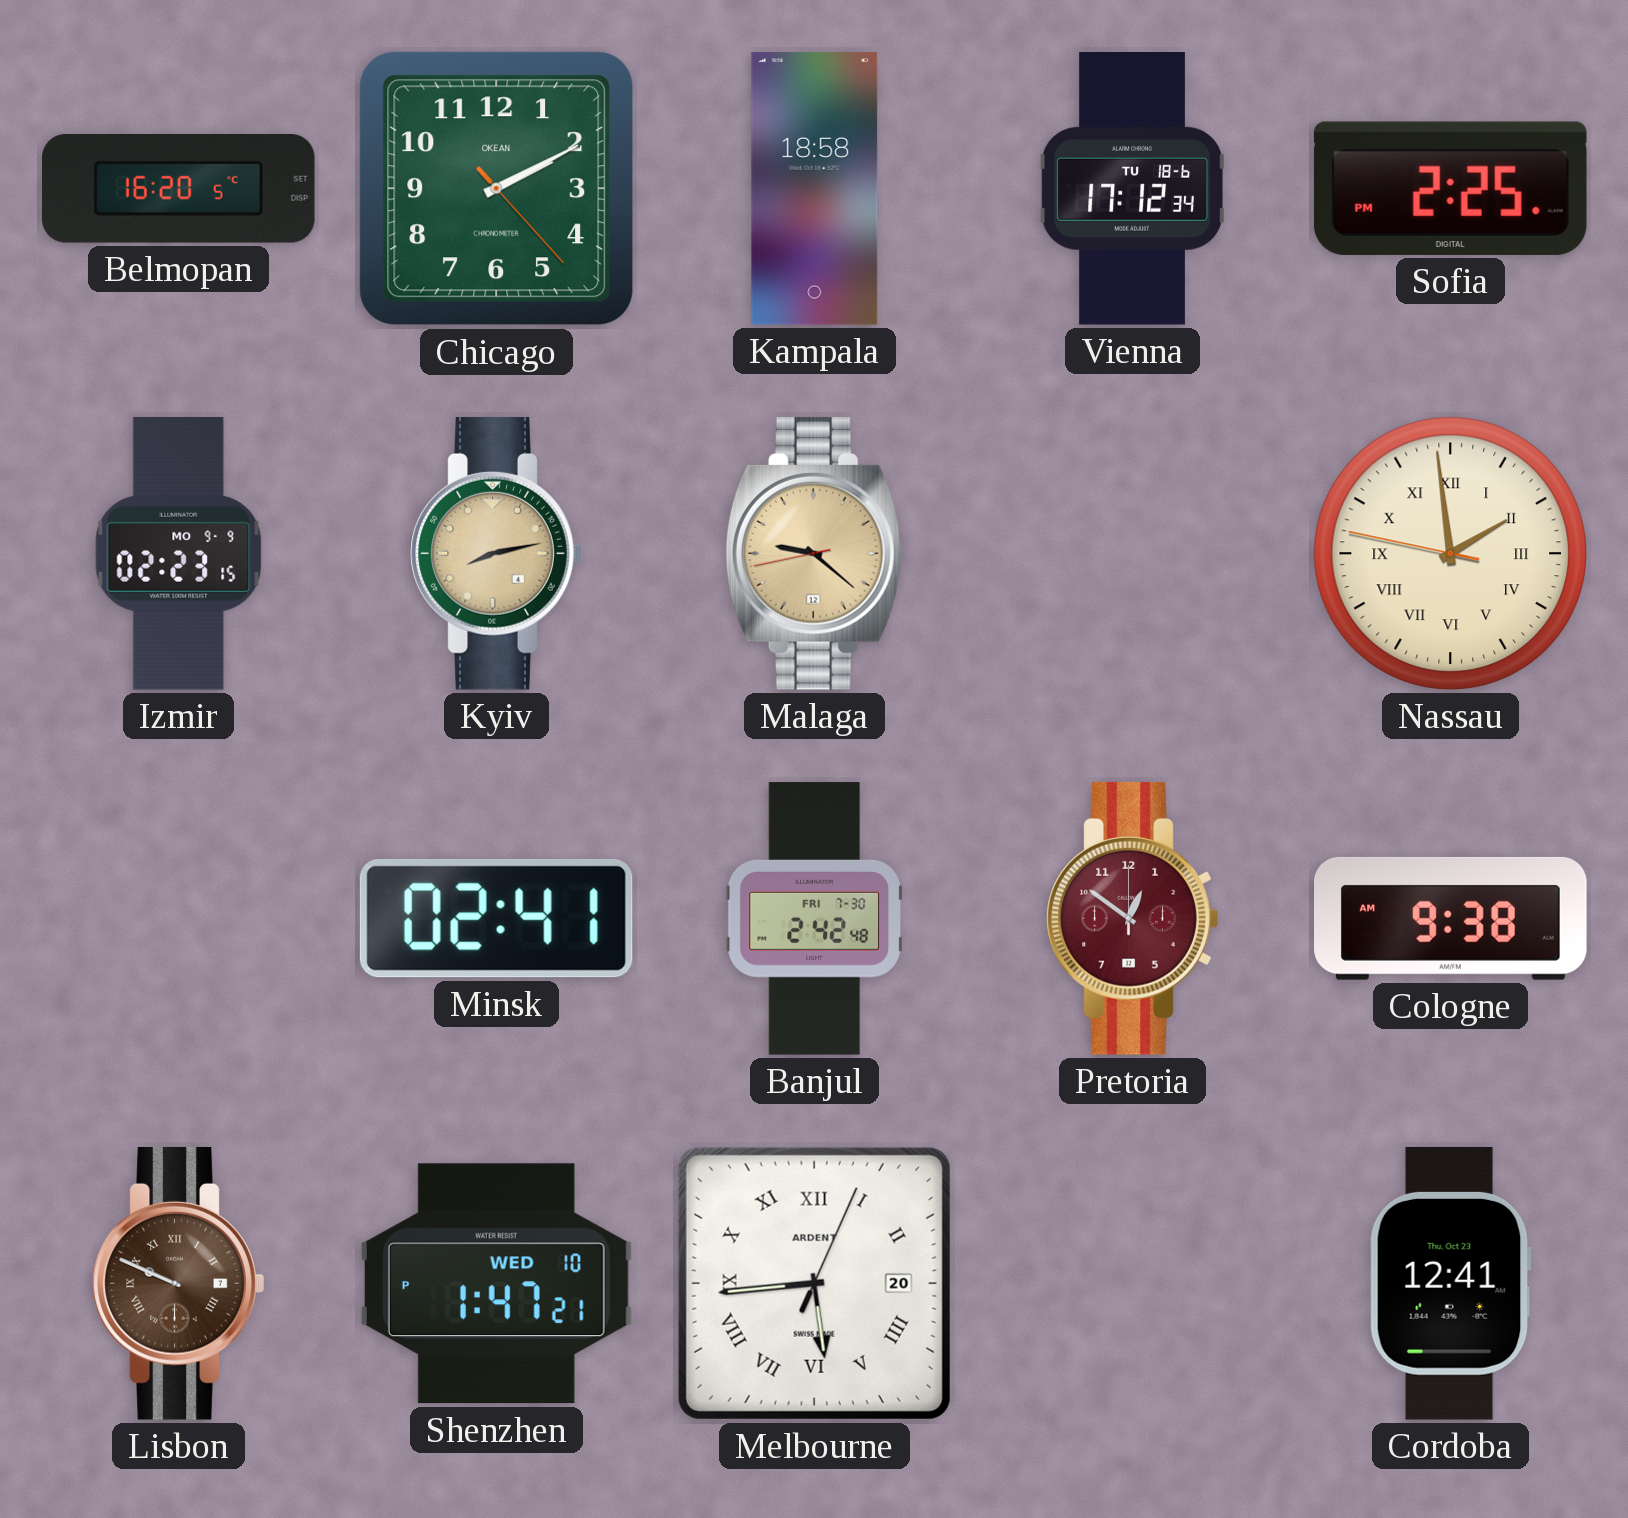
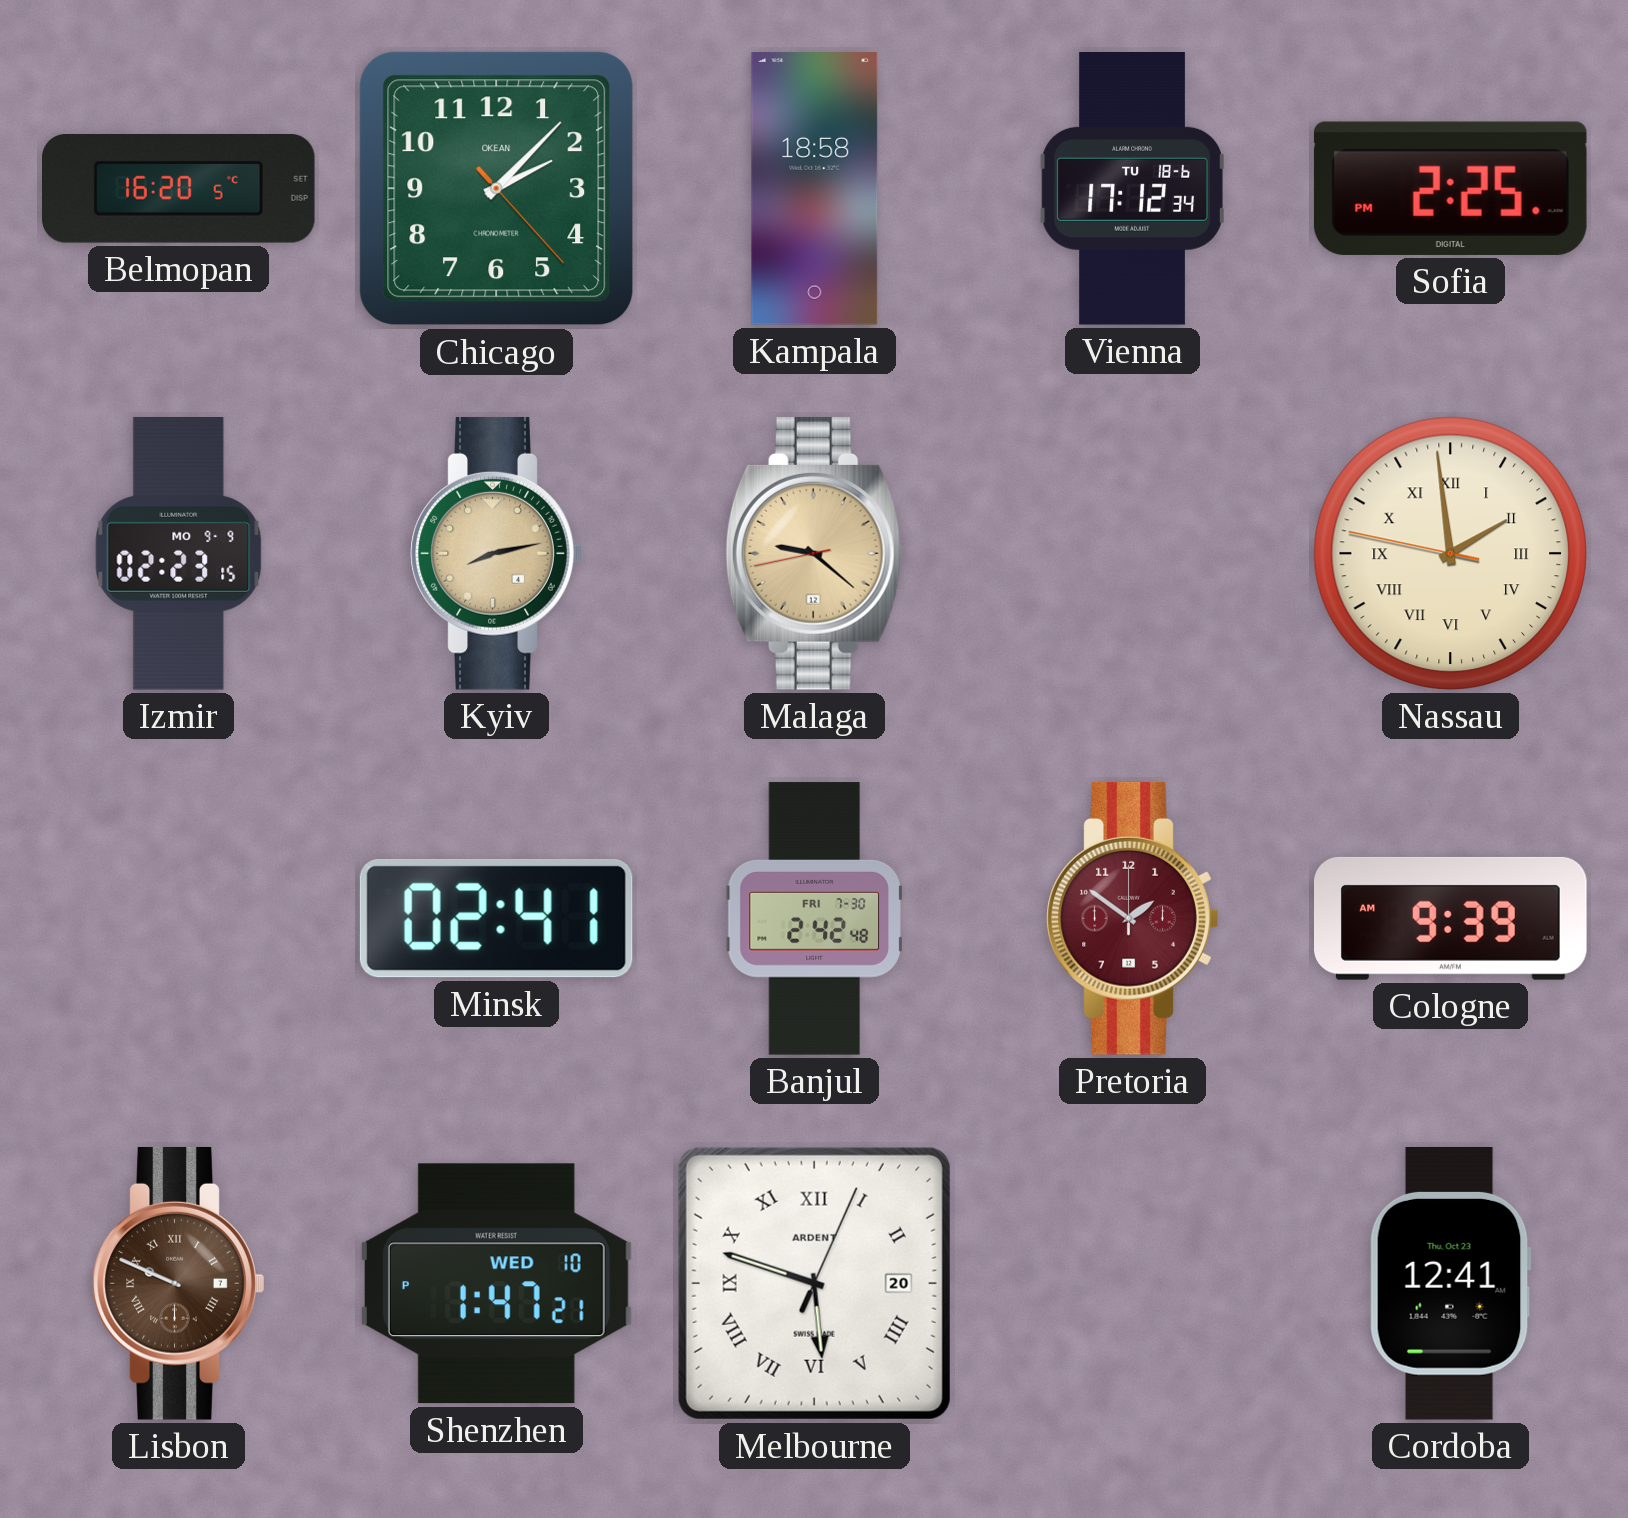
Chicago: 2:10 -> 2:07
Pretoria: 12:51 -> 1:51
Cologne: 9:38 -> 9:39
Melbourne: 5:44 -> 5:48
